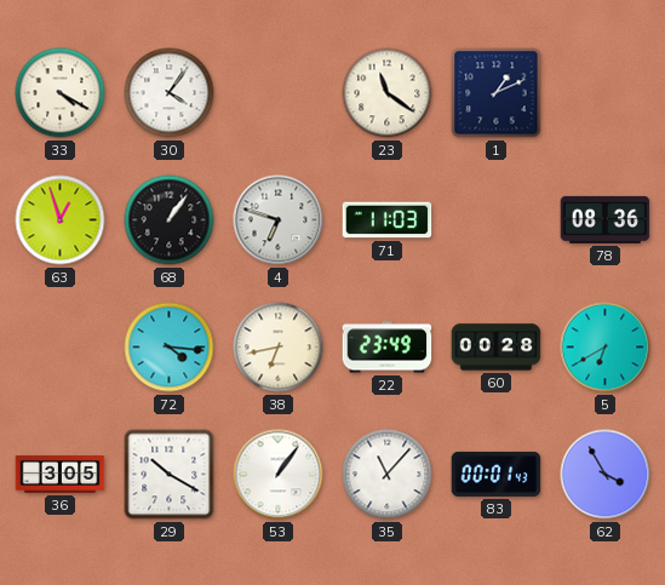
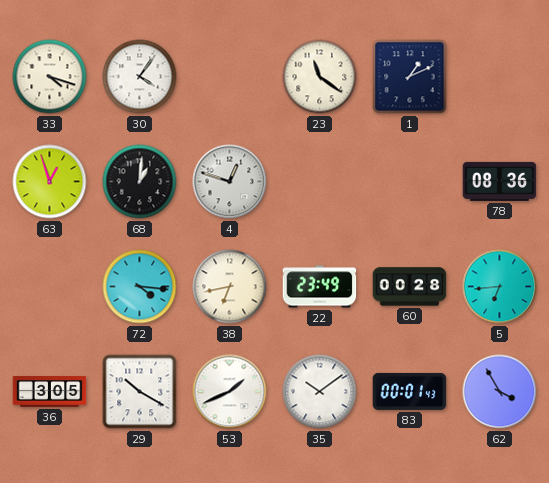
33: 4:20 -> 4:18
68: 1:06 -> 1:01
4: 6:48 -> 12:48
71: 11:03 -> none
5: 6:40 -> 6:44
53: 1:06 -> 1:41
35: 11:07 -> 10:09
